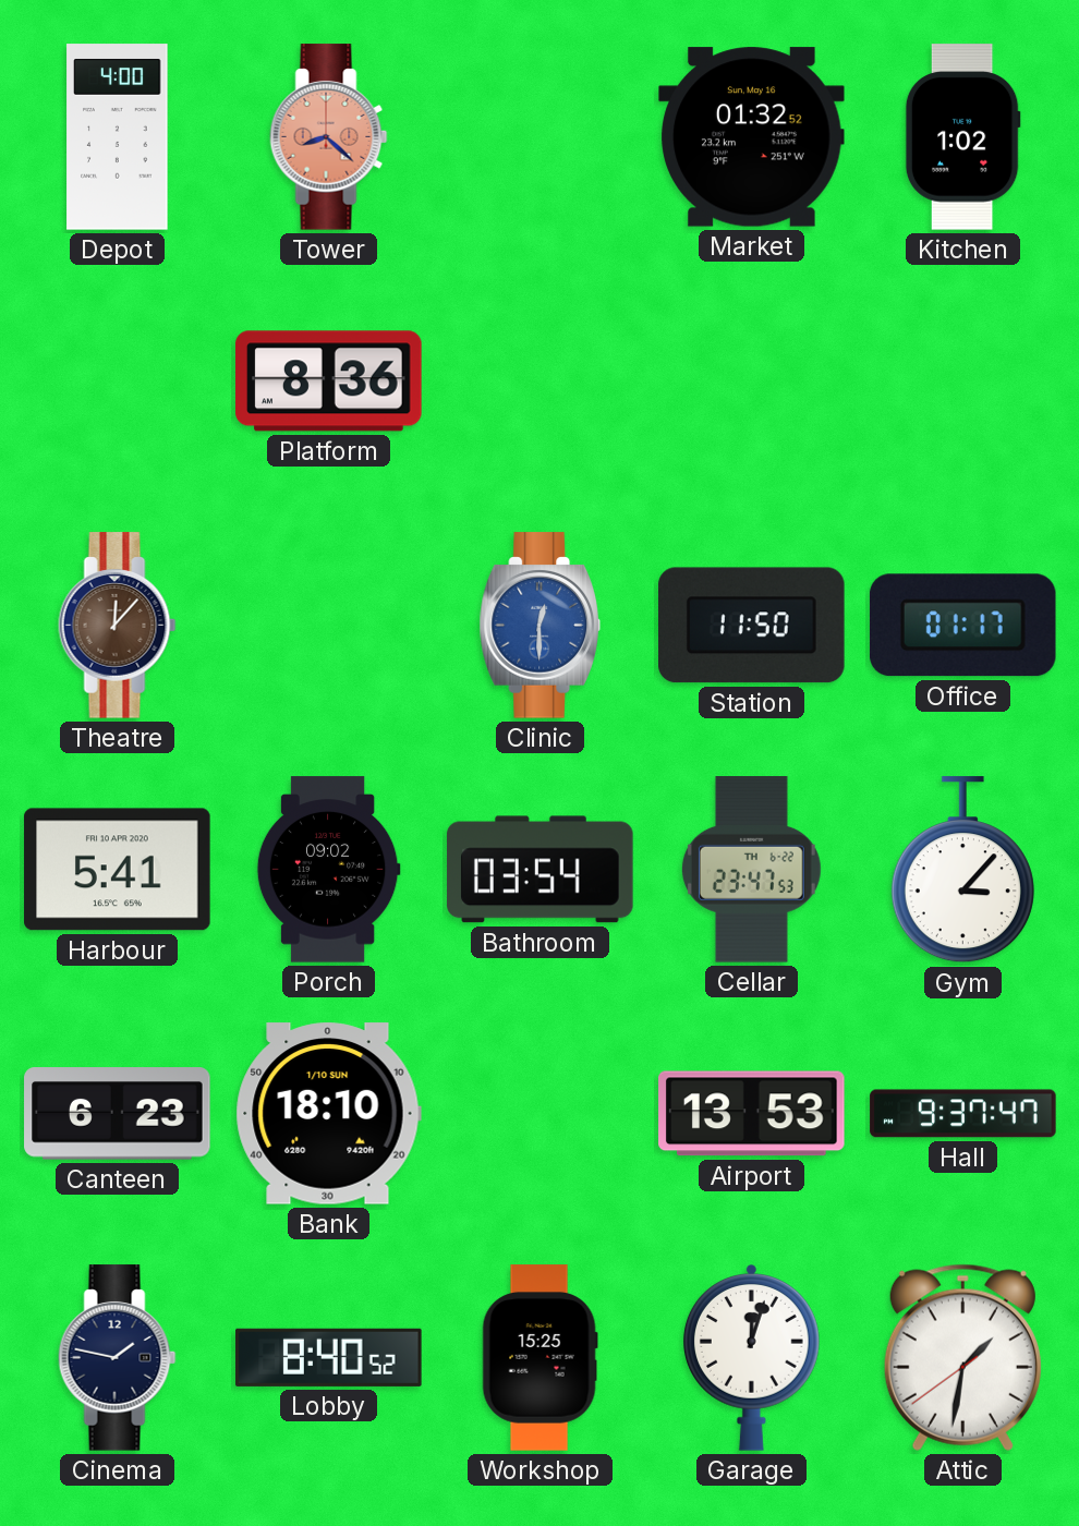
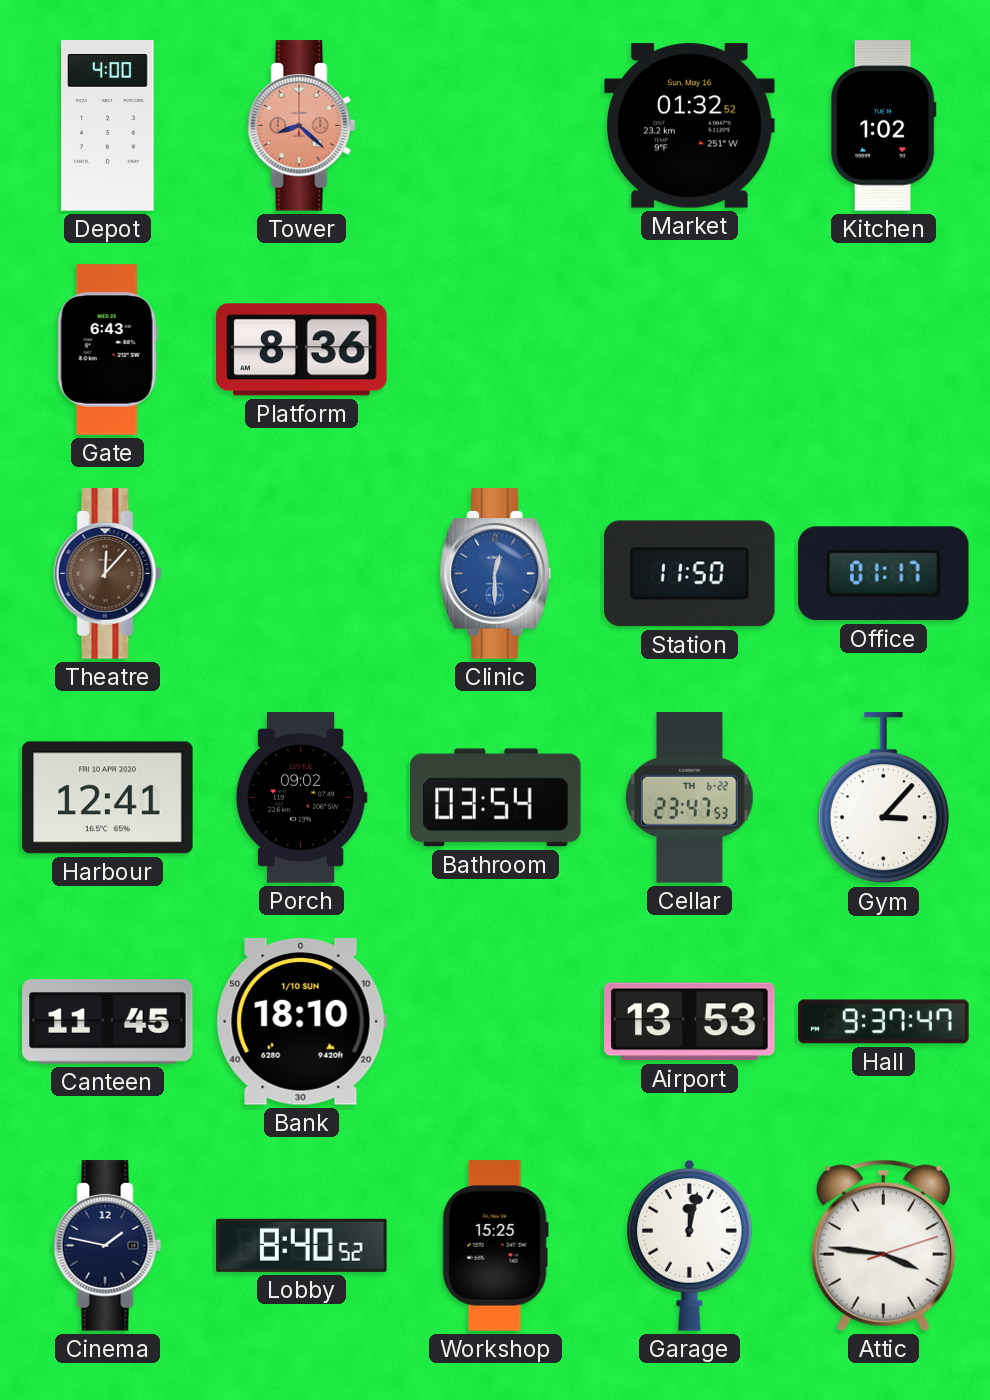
Gate: none -> 6:43
Harbour: 5:41 -> 12:41
Canteen: 6:23 -> 11:45
Garage: 12:03 -> 12:02
Attic: 1:31 -> 3:46
